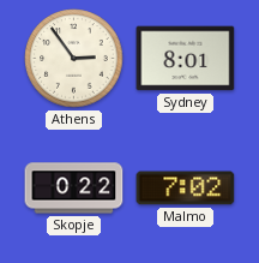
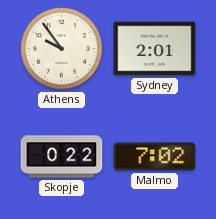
Athens: 2:54 -> 9:54
Sydney: 8:01 -> 2:01
